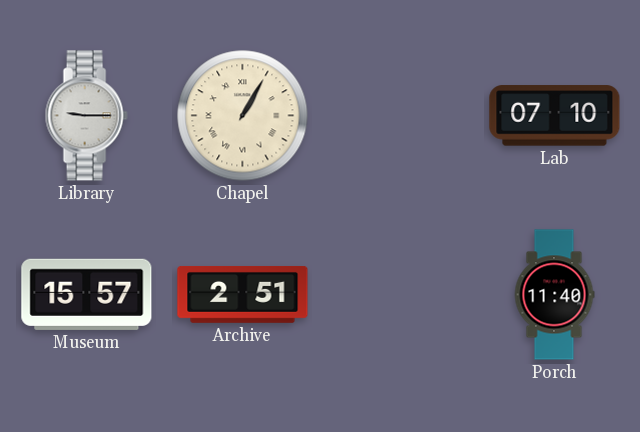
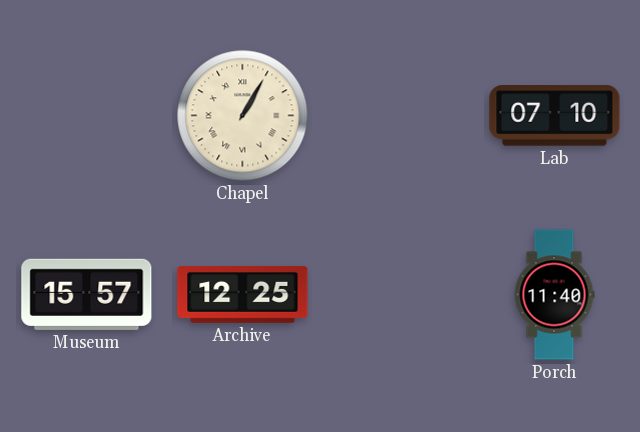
Library: 9:15 -> none
Archive: 2:51 -> 12:25
